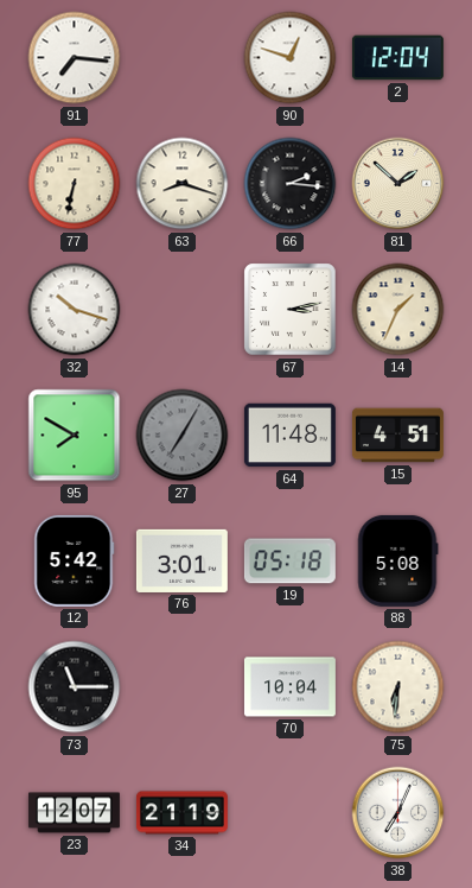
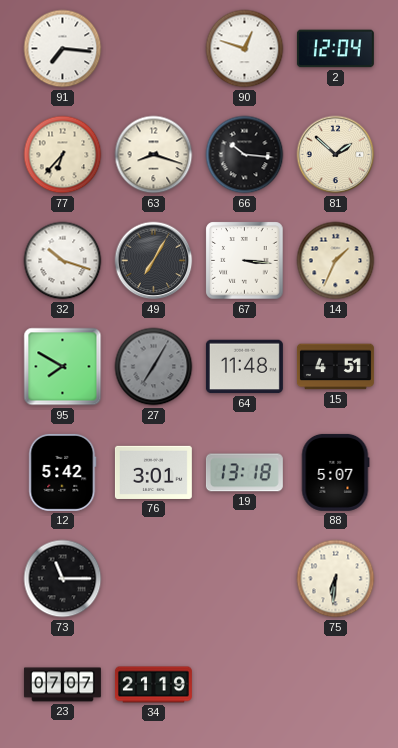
77: 6:32 -> 6:37
66: 2:16 -> 10:16
49: none -> 7:05
67: 3:13 -> 3:16
19: 05:18 -> 13:18
88: 5:08 -> 5:07
70: 10:04 -> none
23: 12:07 -> 07:07
38: 7:04 -> none
